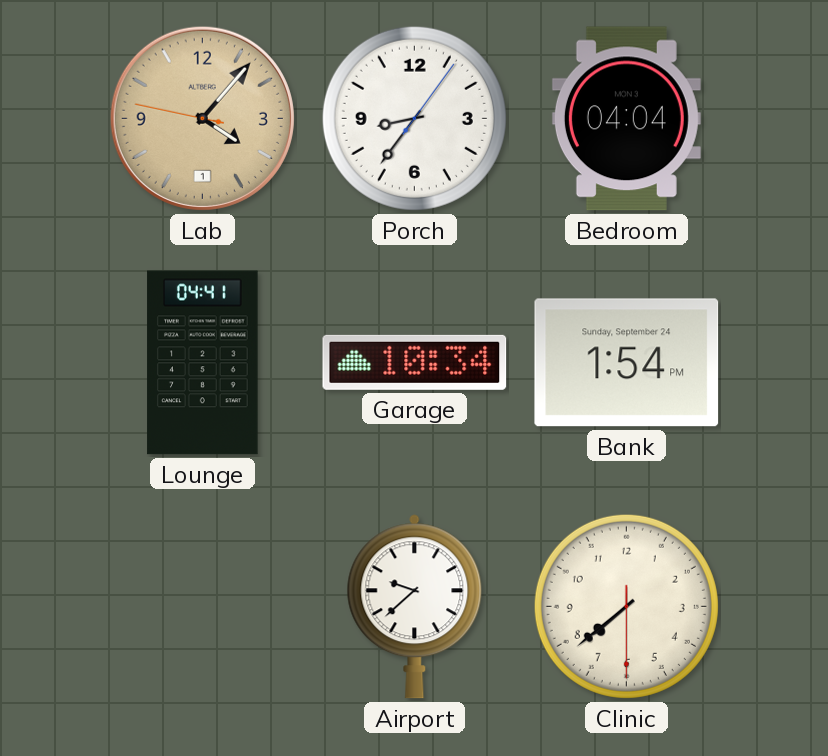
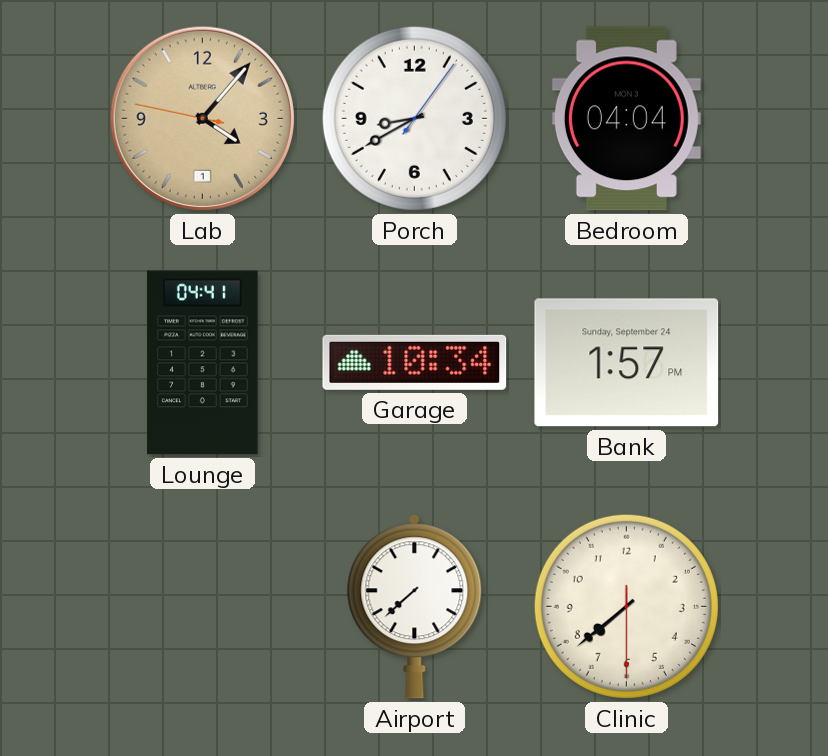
Porch: 8:36 -> 8:40
Bank: 1:54 -> 1:57
Airport: 9:38 -> 7:38
